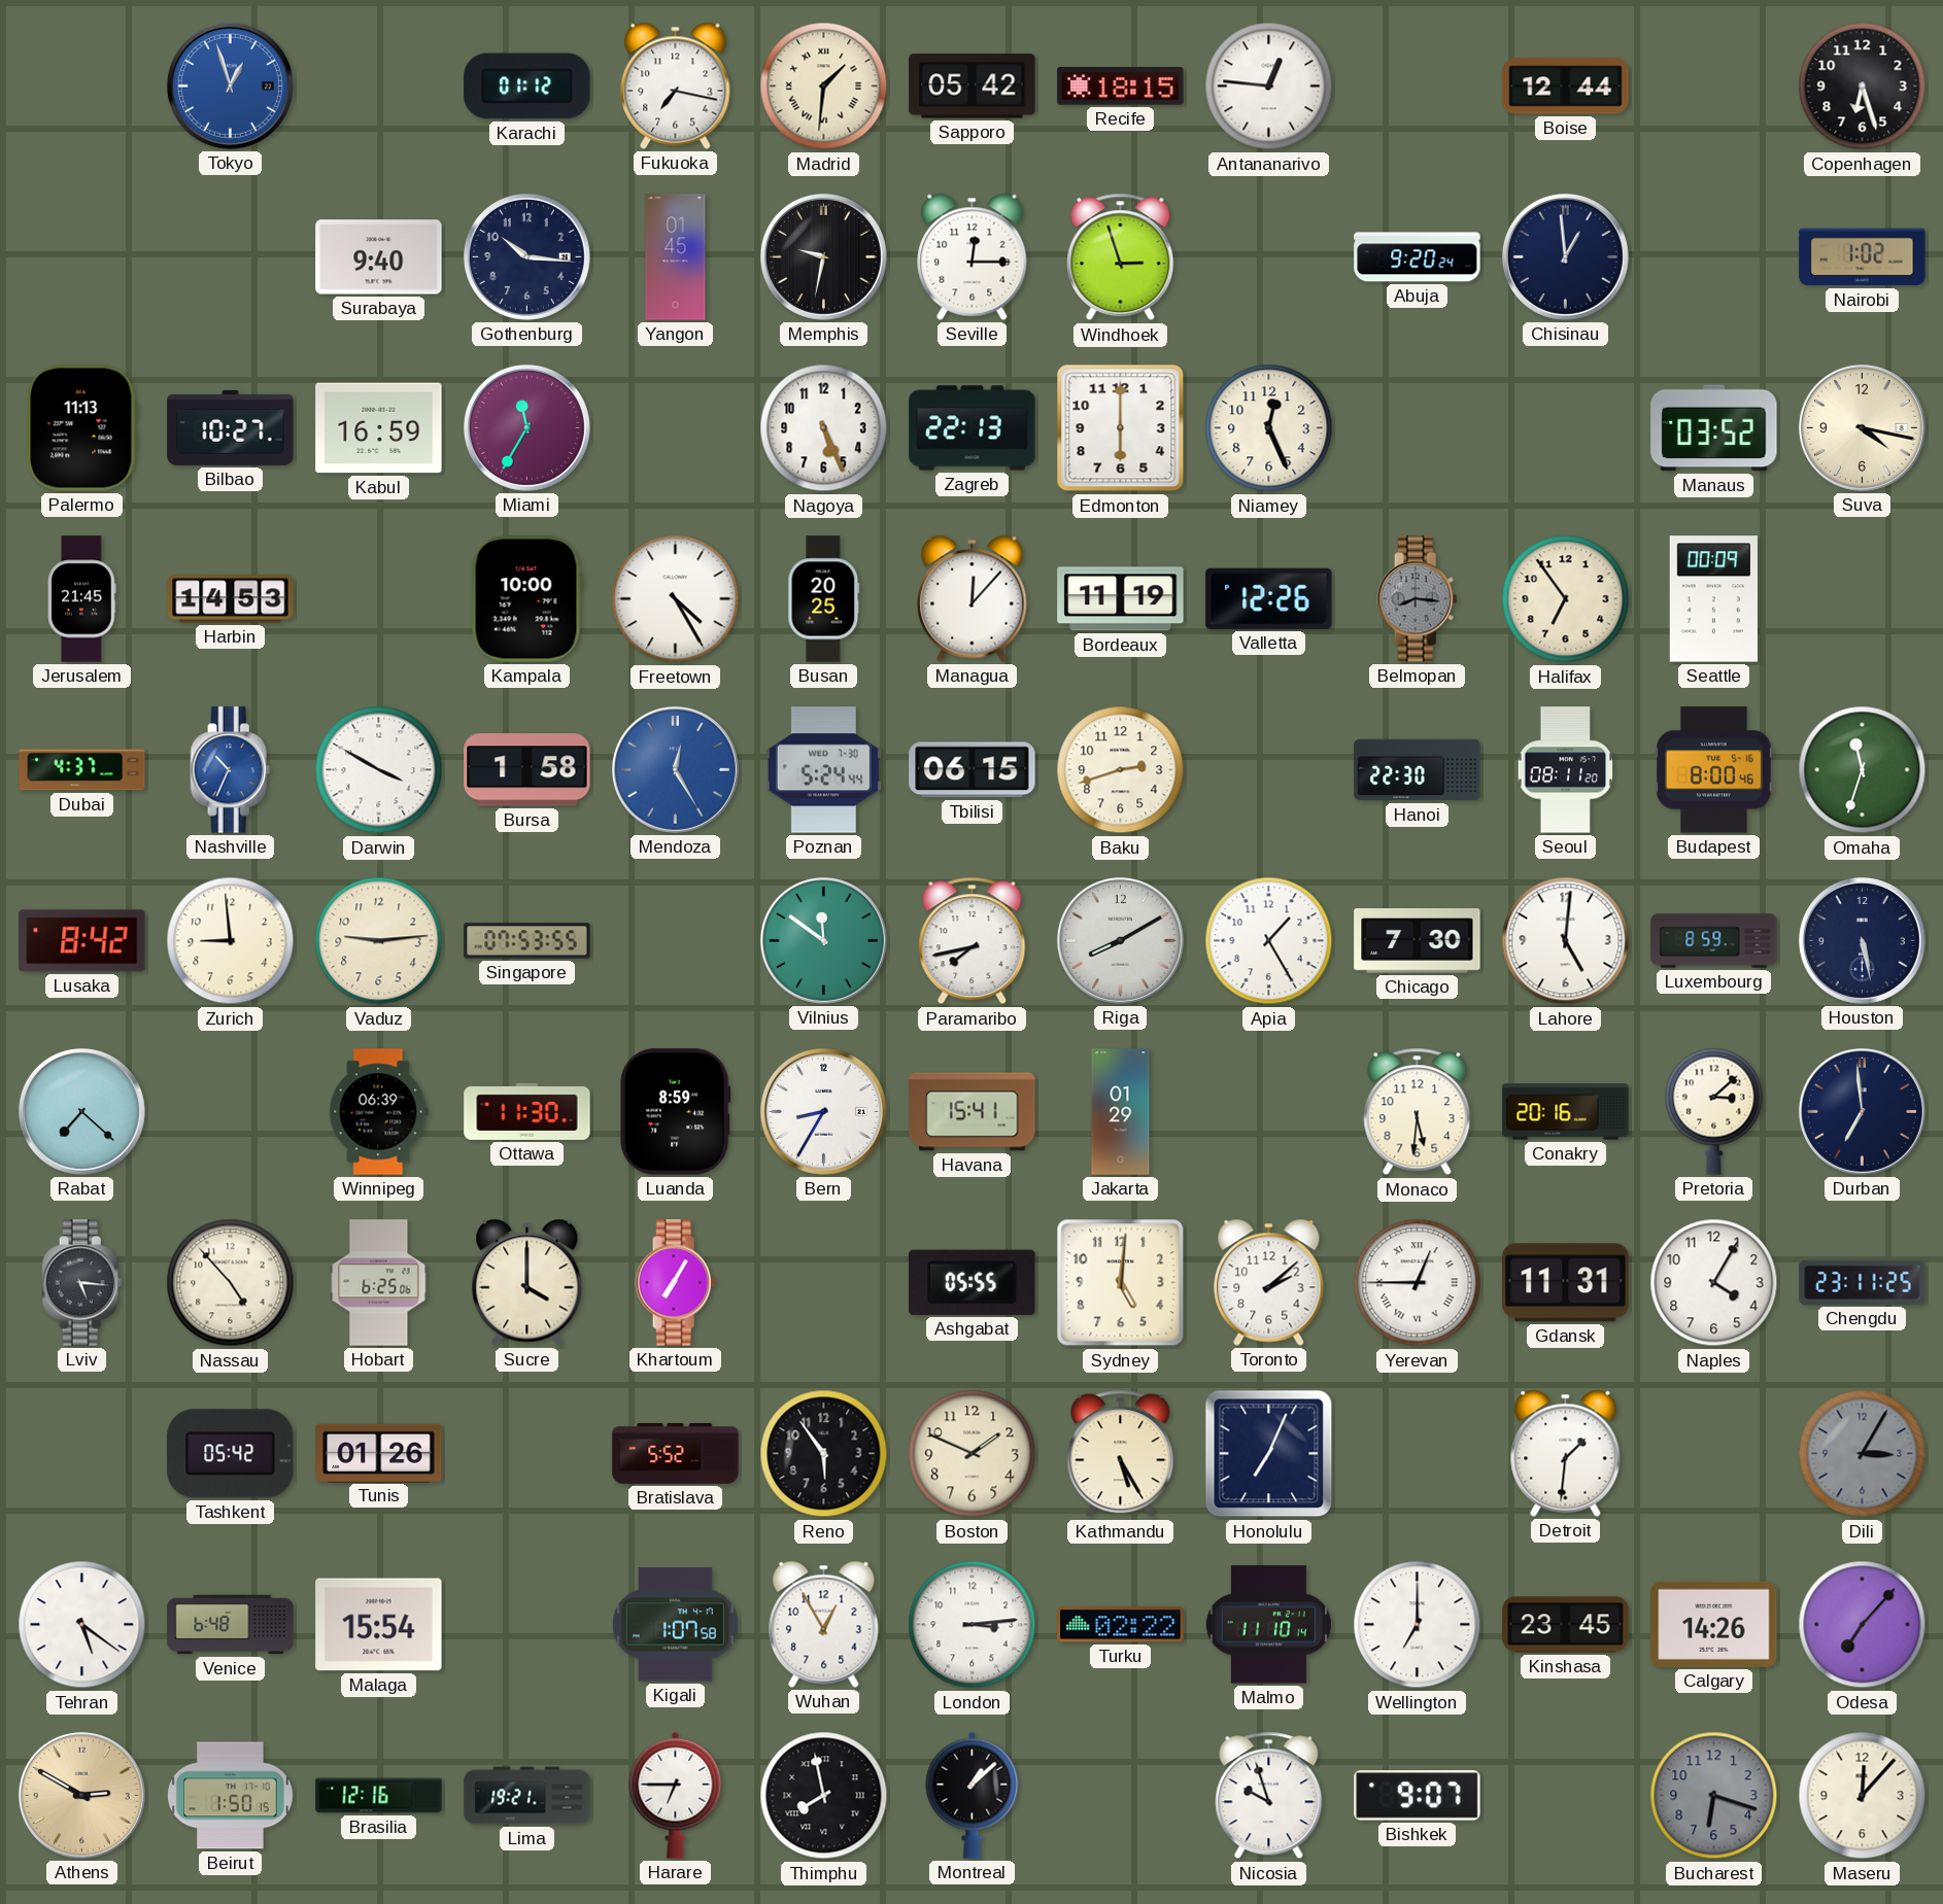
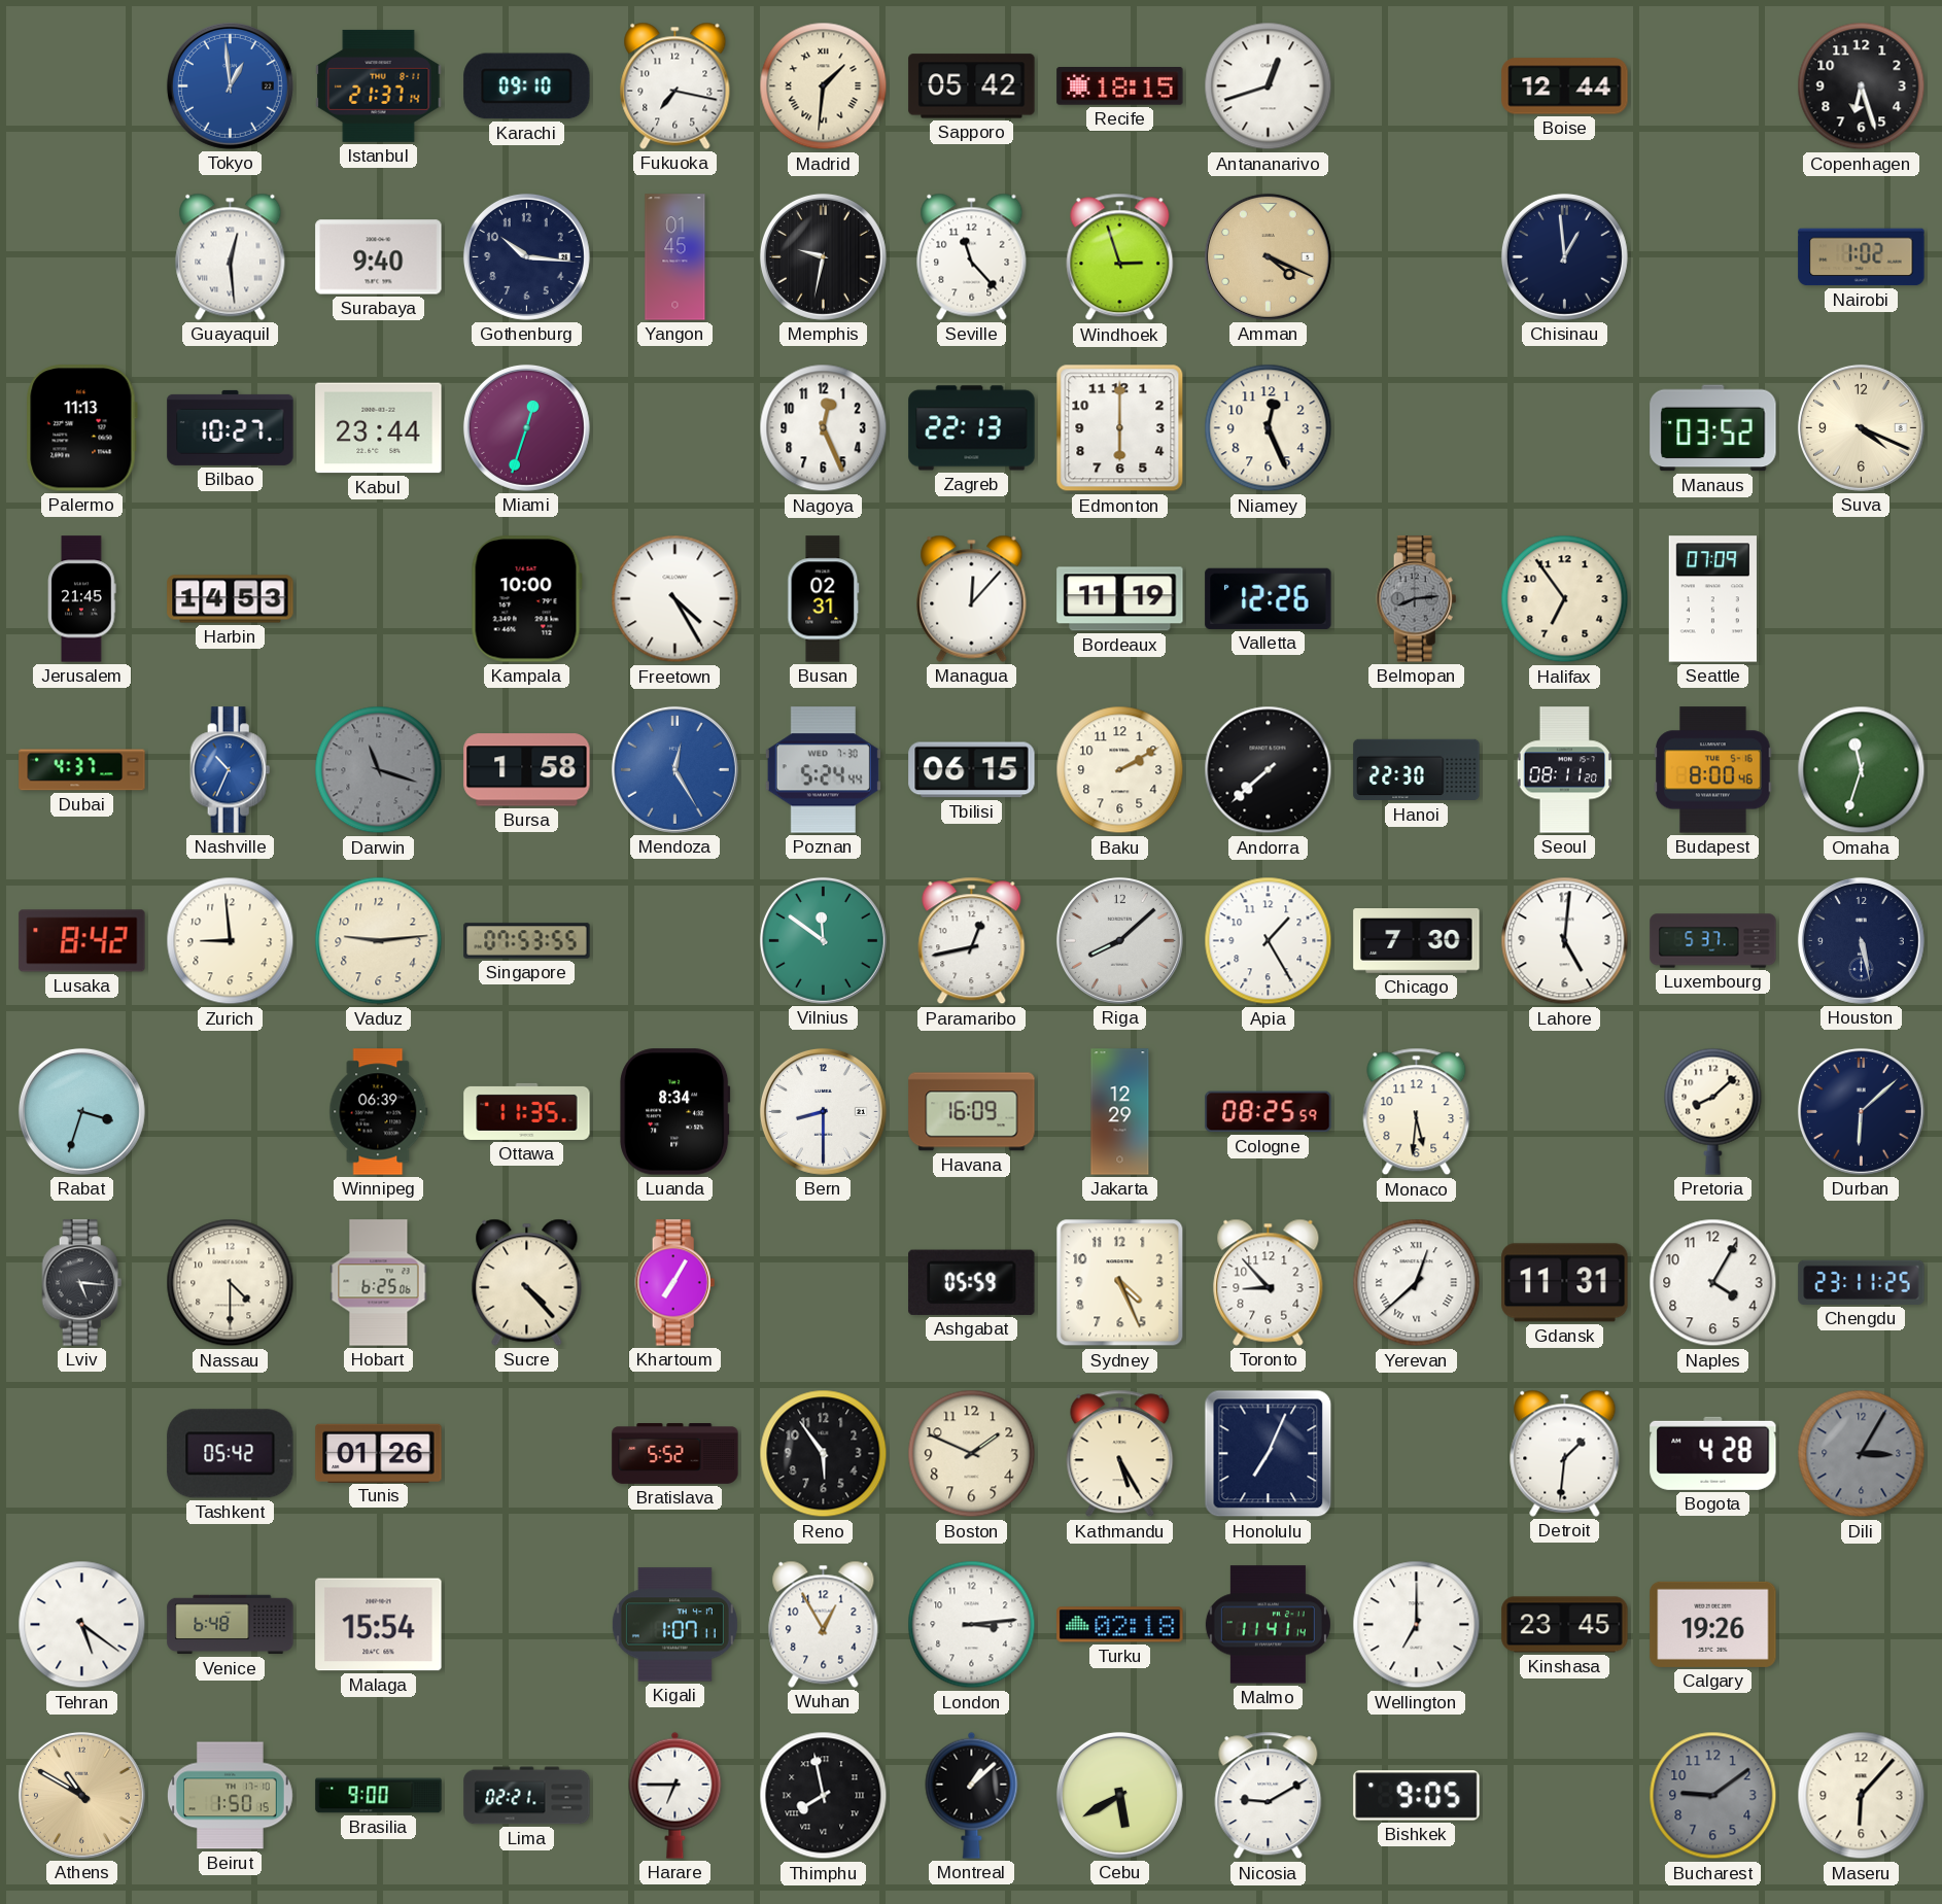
Tokyo: 12:57 -> 12:59
Istanbul: none -> 21:37
Karachi: 01:12 -> 09:10
Antananarivo: 12:46 -> 12:42
Guayaquil: none -> 12:29
Seville: 12:15 -> 11:23
Amman: none -> 4:19
Abuja: 9:20 -> none
Kabul: 16:59 -> 23:44
Miami: 11:35 -> 12:33
Nagoya: 5:26 -> 12:26
Suva: 4:17 -> 4:19
Busan: 20:25 -> 02:31
Belmopan: 8:16 -> 8:14
Seattle: 00:09 -> 07:09
Darwin: 3:50 -> 11:18
Darwin dial: white -> grey
Baku: 2:42 -> 2:10
Andorra: none -> 7:38
Paramaribo: 7:43 -> 12:43
Riga: 8:10 -> 8:08
Luxembourg: 8:59 -> 5:37
Rabat: 7:22 -> 3:33
Ottawa: 11:30 -> 11:35
Luanda: 8:59 -> 8:34
Bern: 8:35 -> 8:30
Havana: 15:41 -> 16:09
Jakarta: 01:29 -> 12:29
Cologne: none -> 08:25
Conakry: 20:16 -> none
Pretoria: 3:08 -> 8:08
Durban: 6:59 -> 6:08
Nassau: 4:53 -> 4:30
Sucre: 4:00 -> 4:23
Ashgabat: 05:55 -> 05:59
Sydney: 5:01 -> 4:26
Toronto: 2:08 -> 8:53
Yerevan: 12:45 -> 12:38
Bogota: none -> 4:28
Kigali: 1:07:58 -> 1:07:11
Turku: 02:22 -> 02:18
Malmo: 11:10 -> 11:41
Calgary: 14:26 -> 19:26
Odesa: 7:07 -> none
Athens: 2:50 -> 10:50
Brasilia: 12:16 -> 9:00
Lima: 19:21 -> 02:21
Cebu: none -> 5:40
Nicosia: 9:57 -> 9:10
Bishkek: 9:07 -> 9:05
Bucharest: 6:18 -> 9:09
Maseru: 12:07 -> 6:07
